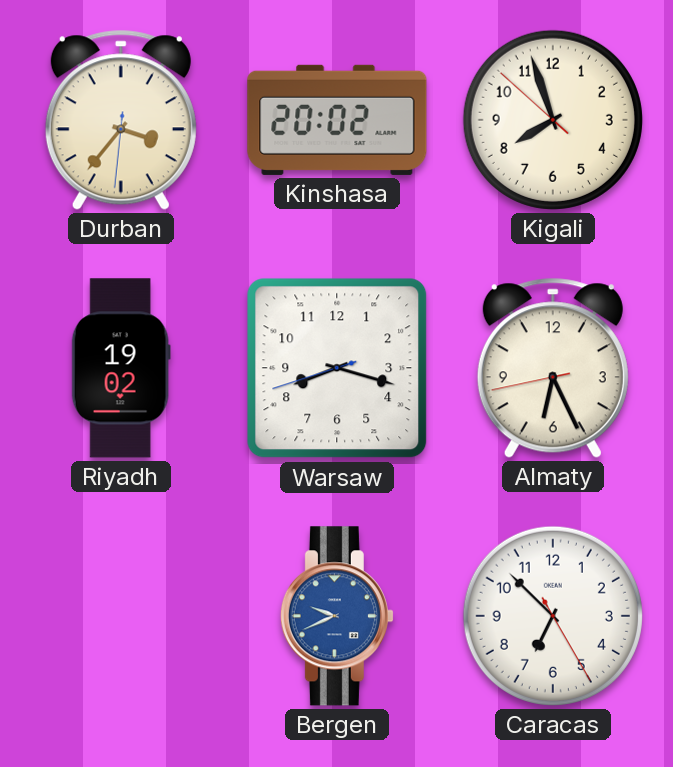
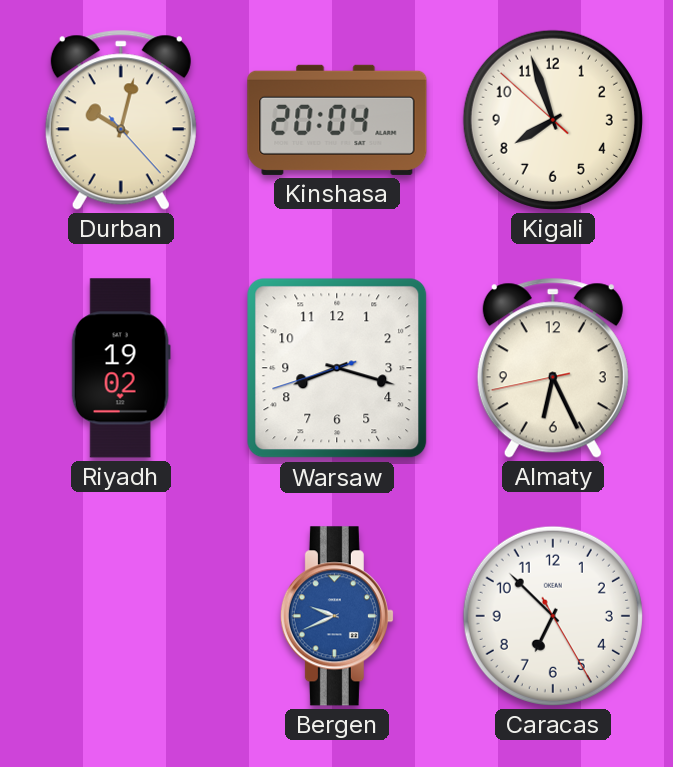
Durban: 3:36 -> 10:02
Kinshasa: 20:02 -> 20:04
